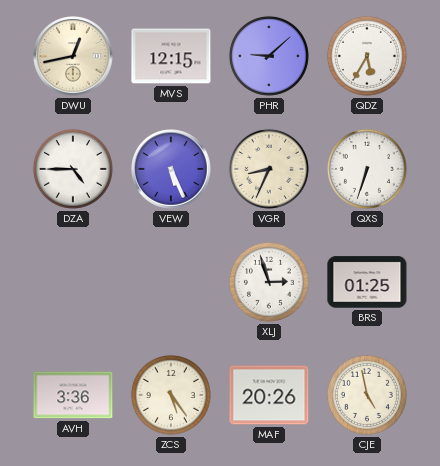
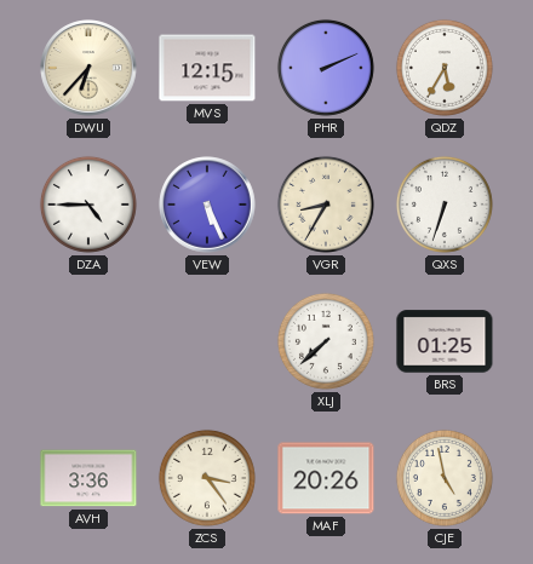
DWU: 12:43 -> 6:37
PHR: 9:08 -> 2:11
VGR: 8:34 -> 8:35
XLJ: 2:57 -> 7:38
ZCS: 5:24 -> 3:24
